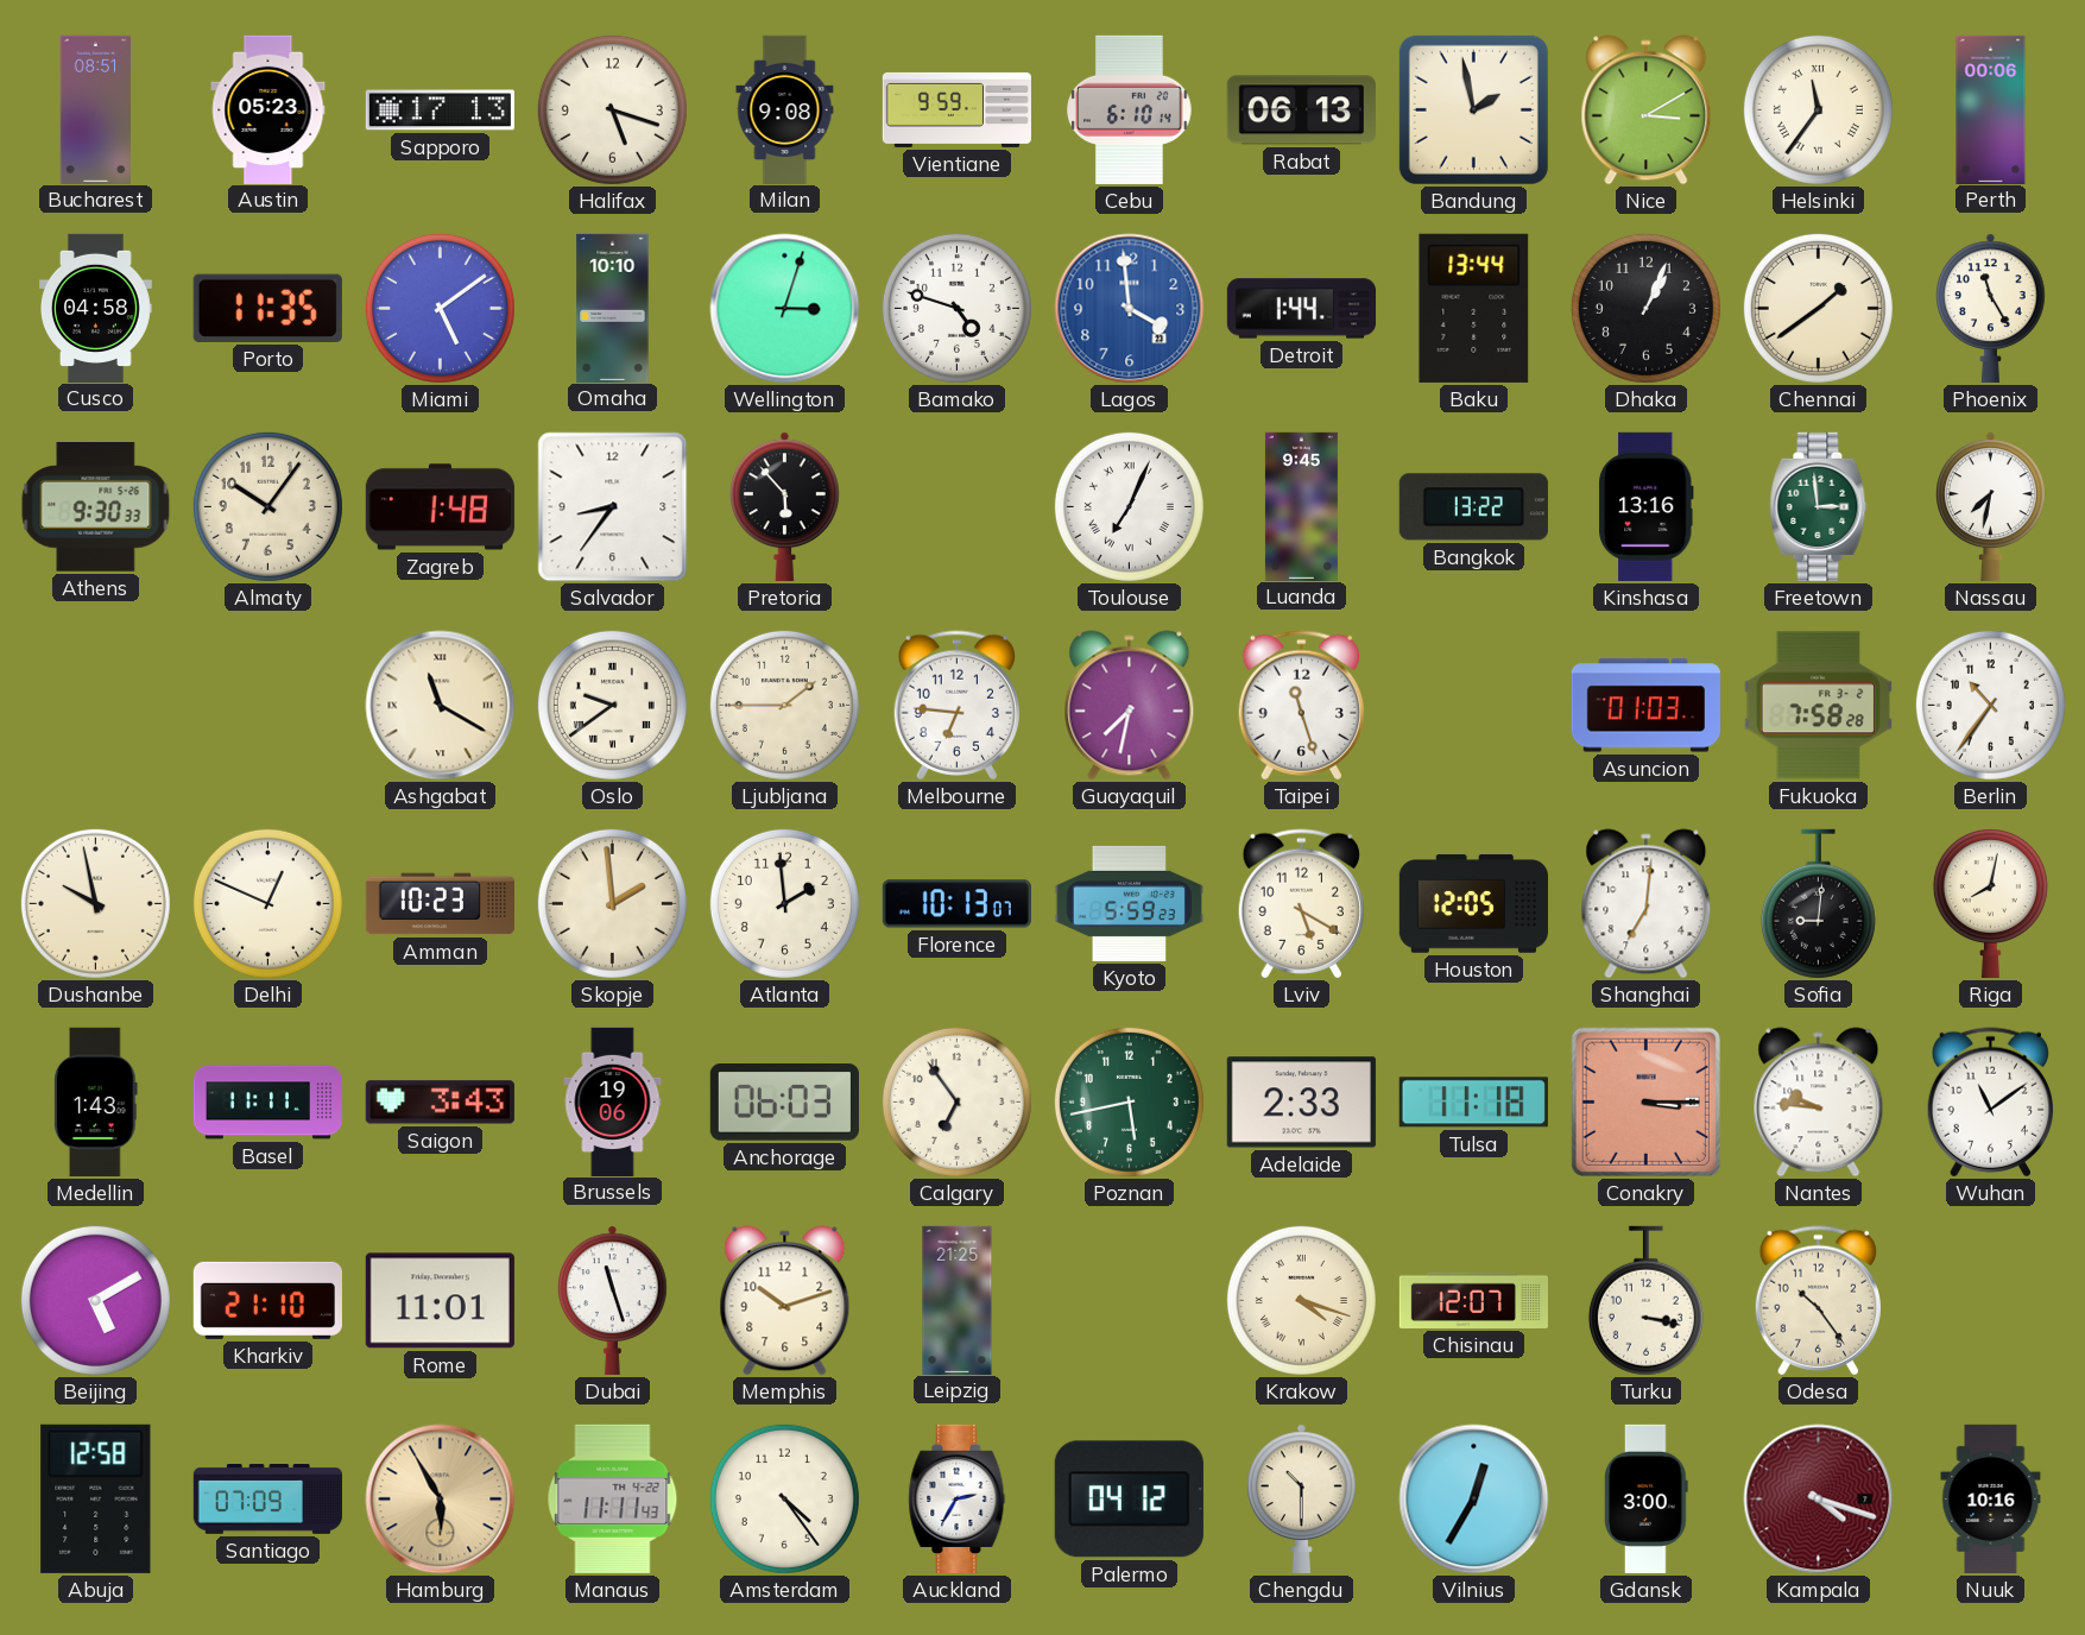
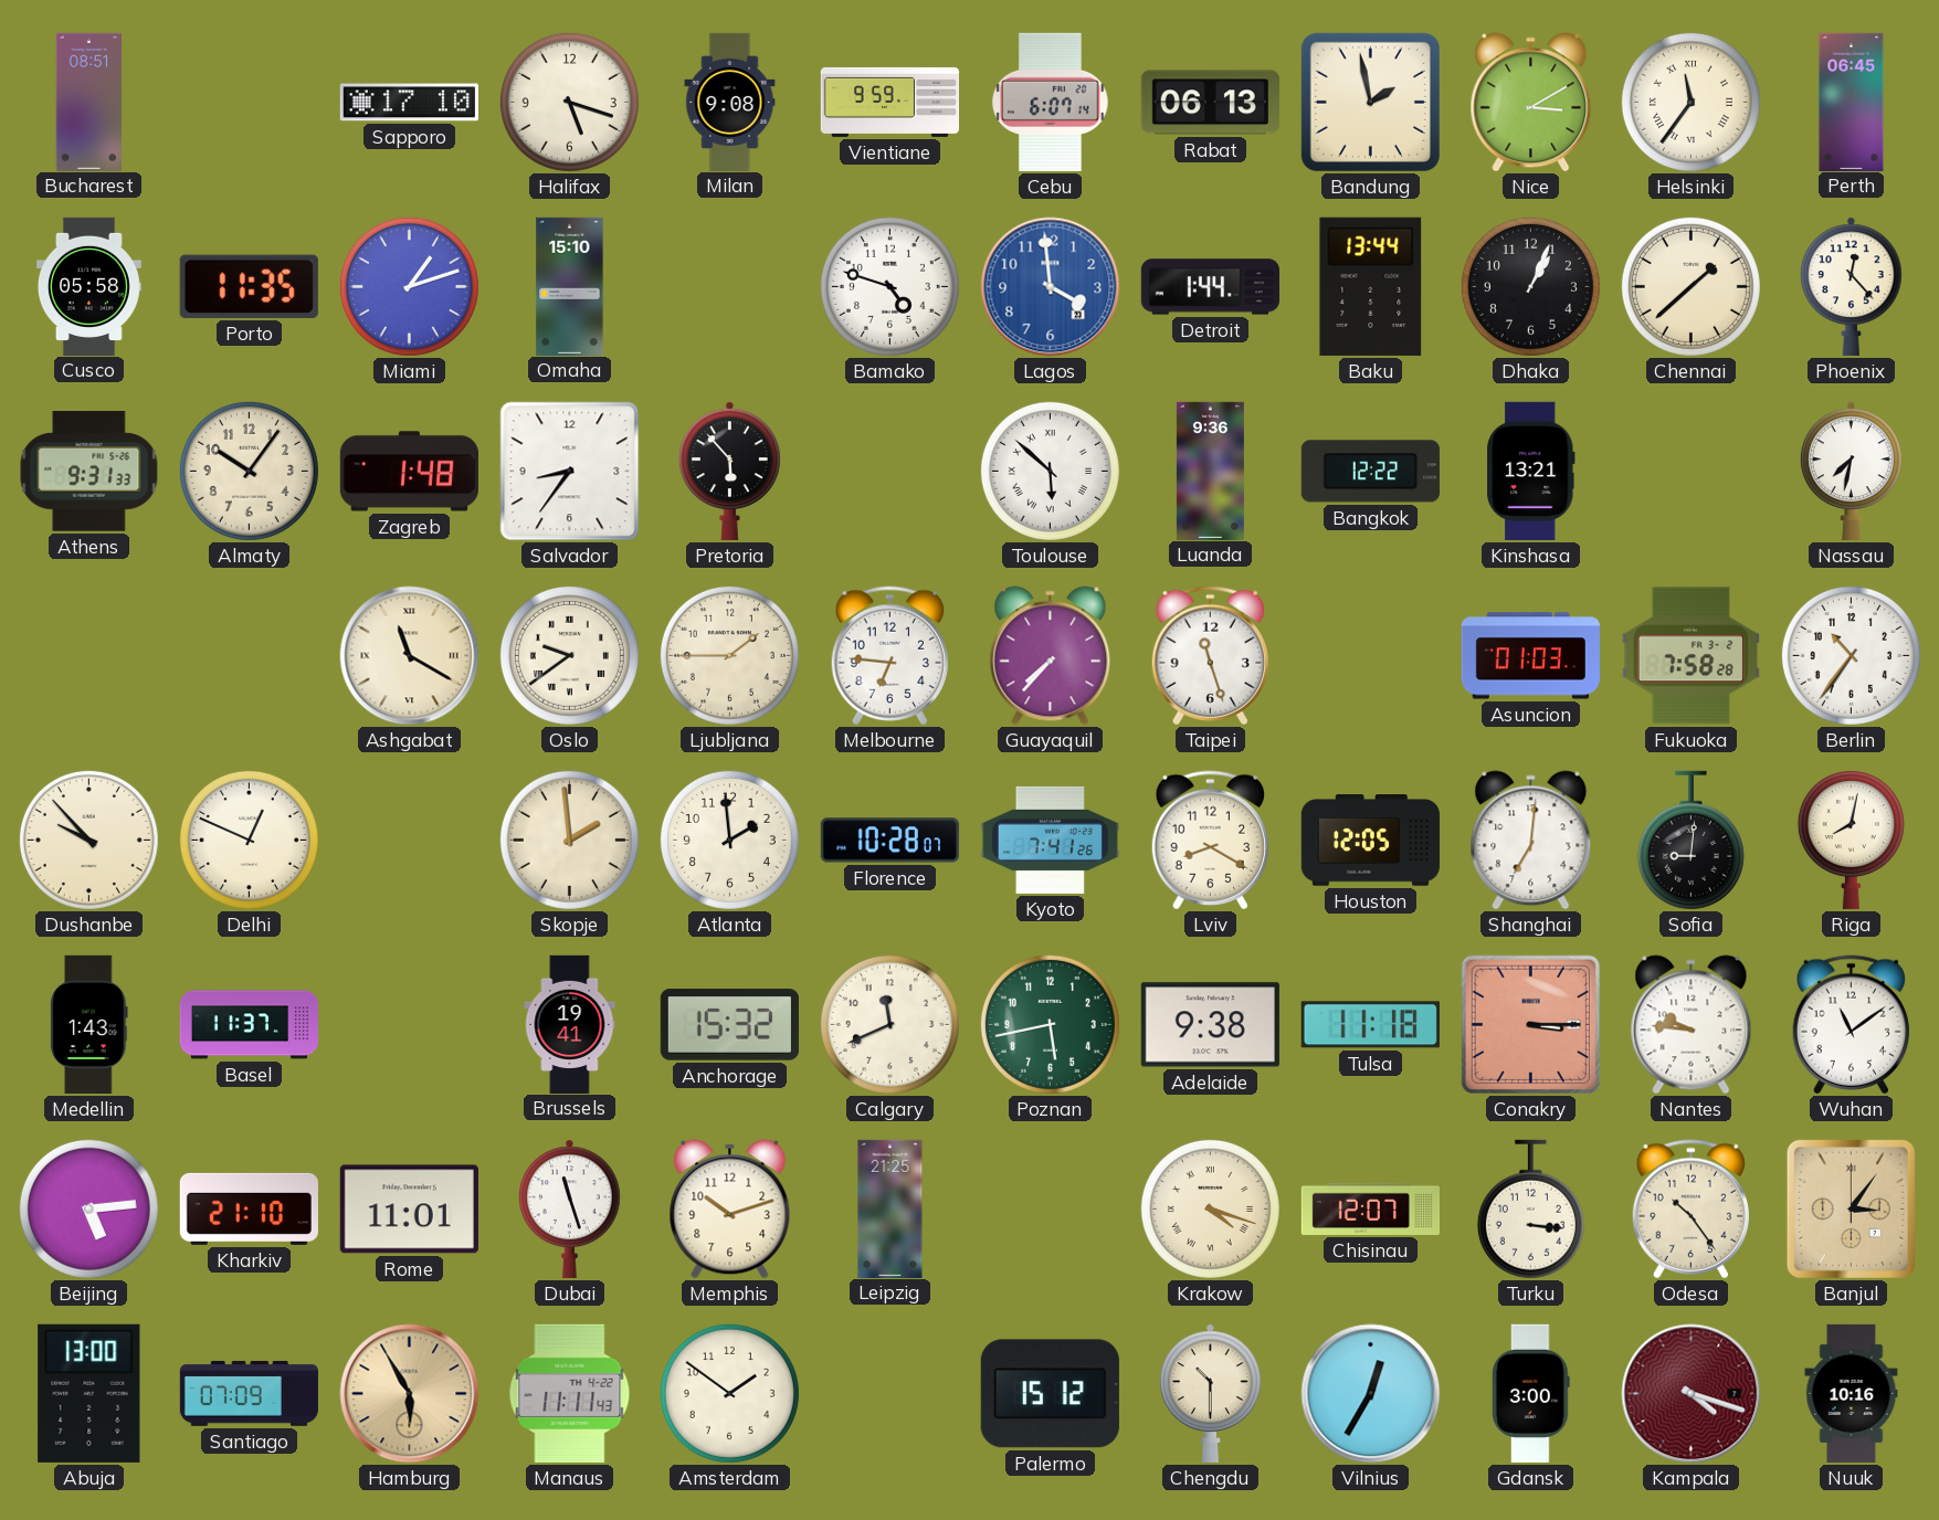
Austin: 05:23 -> none
Sapporo: 17:13 -> 17:10
Cebu: 6:10 -> 6:07
Perth: 00:06 -> 06:45
Cusco: 04:58 -> 05:58
Miami: 5:09 -> 1:12
Omaha: 10:10 -> 15:10
Wellington: 3:03 -> none
Chennai: 1:39 -> 1:38
Phoenix: 11:25 -> 12:23
Athens: 9:30 -> 9:31
Toulouse: 7:04 -> 5:52
Luanda: 9:45 -> 9:36
Bangkok: 13:22 -> 12:22
Kinshasa: 13:16 -> 13:21
Freetown: 2:59 -> none
Guayaquil: 7:32 -> 7:37
Dushanbe: 9:58 -> 9:53
Amman: 10:23 -> none
Florence: 10:13 -> 10:28
Kyoto: 5:59 -> 7:41
Lviv: 5:20 -> 8:20
Basel: 11:11 -> 11:37
Saigon: 3:43 -> none
Brussels: 19:06 -> 19:41
Anchorage: 06:03 -> 15:32
Calgary: 6:54 -> 11:41
Adelaide: 2:33 -> 9:38
Beijing: 5:10 -> 5:14
Turku: 3:17 -> 3:16
Banjul: none -> 3:06
Abuja: 12:58 -> 13:00
Amsterdam: 4:24 -> 1:51
Auckland: 2:35 -> none
Palermo: 04:12 -> 15:12
